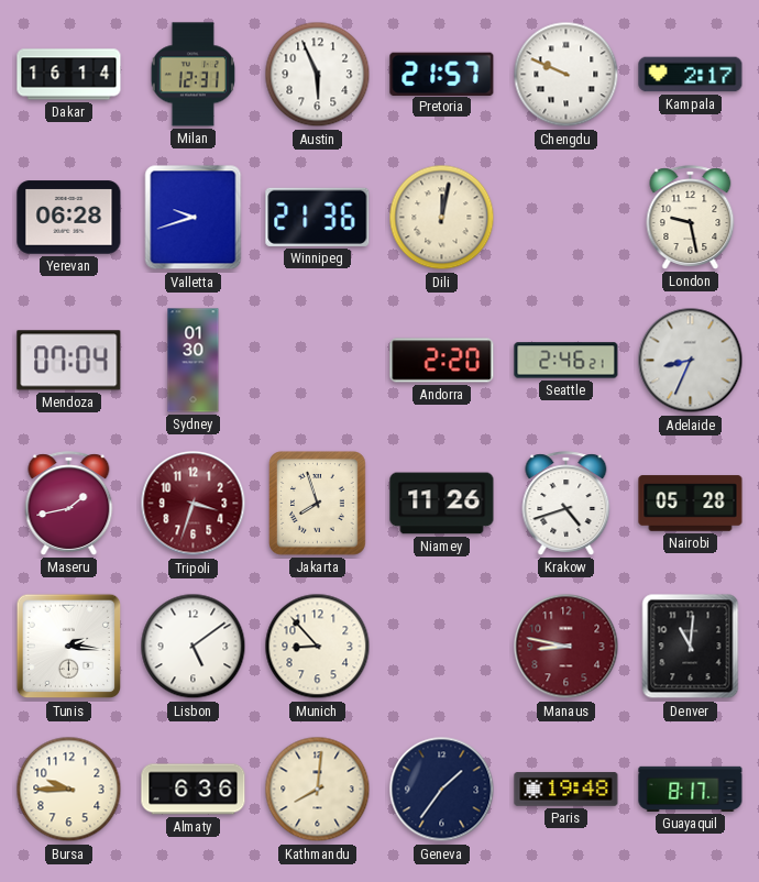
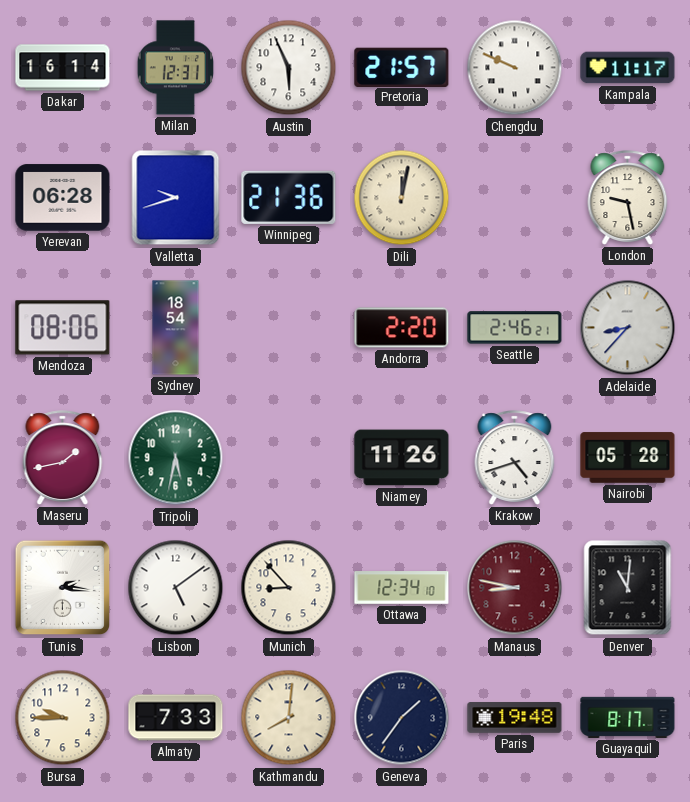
Kampala: 2:17 -> 11:17
Mendoza: 07:04 -> 08:06
Sydney: 01:30 -> 18:54
Adelaide: 8:34 -> 8:37
Tripoli: 3:33 -> 5:32
Tripoli dial: burgundy -> green
Jakarta: 7:57 -> none
Ottawa: none -> 12:34
Almaty: 6:36 -> 7:33
